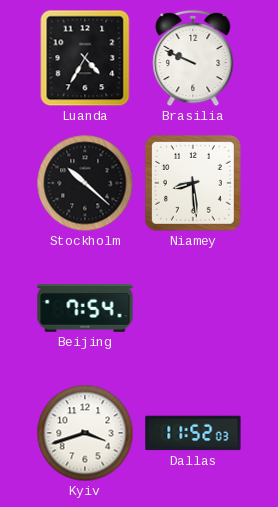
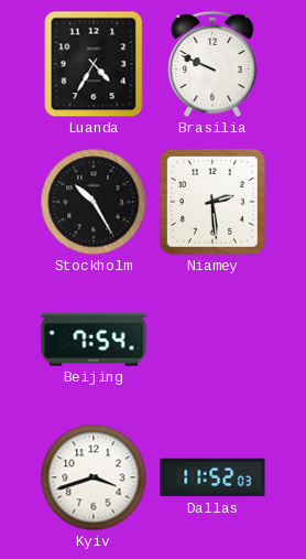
Stockholm: 10:22 -> 10:25
Niamey: 8:29 -> 2:29
